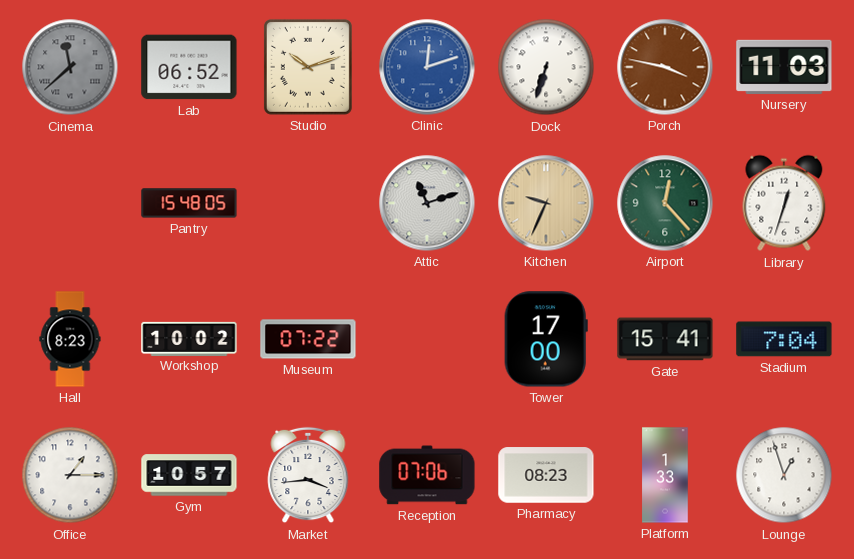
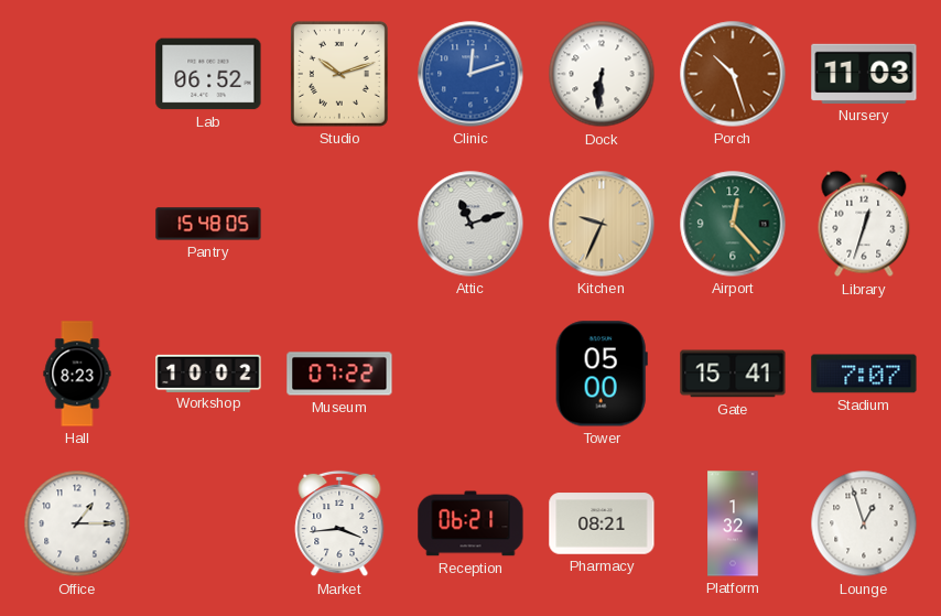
Cinema: 11:38 -> none
Dock: 6:33 -> 6:31
Porch: 3:47 -> 10:27
Tower: 17:00 -> 05:00
Stadium: 7:04 -> 7:07
Gym: 10:57 -> none
Reception: 07:06 -> 06:21
Pharmacy: 08:23 -> 08:21
Platform: 1:33 -> 1:32
